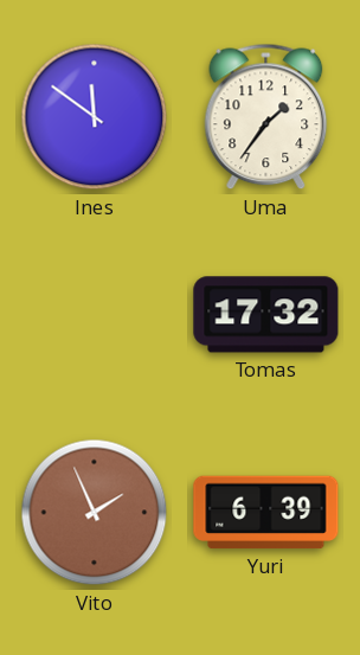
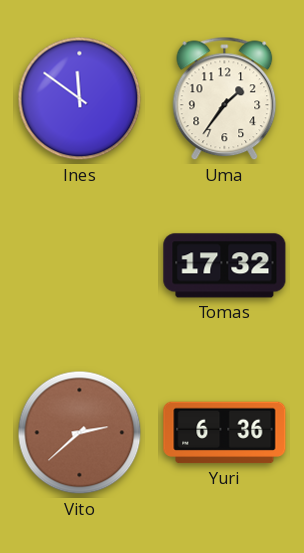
Vito: 1:56 -> 2:38
Yuri: 6:39 -> 6:36
